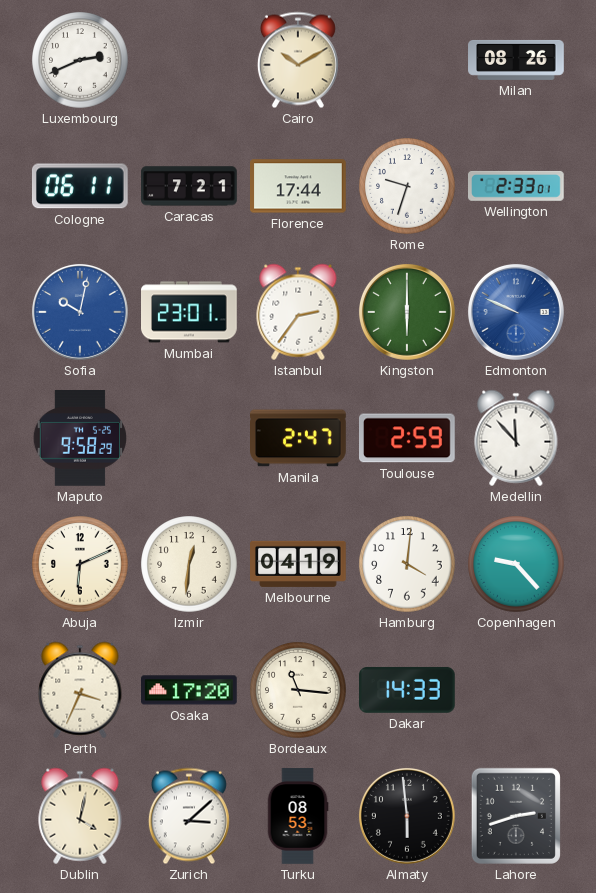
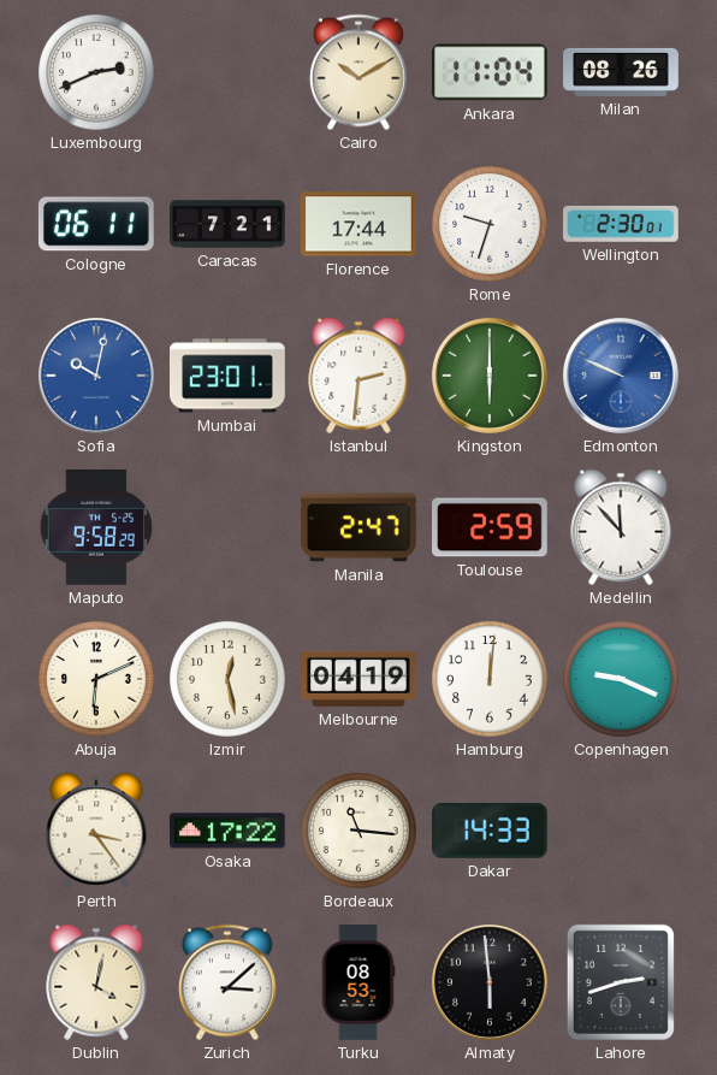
Ankara: none -> 11:04
Wellington: 2:33 -> 2:30
Istanbul: 2:36 -> 2:31
Izmir: 12:31 -> 12:28
Hamburg: 4:01 -> 12:01
Copenhagen: 9:23 -> 9:19
Perth: 3:34 -> 3:24
Osaka: 17:20 -> 17:22
